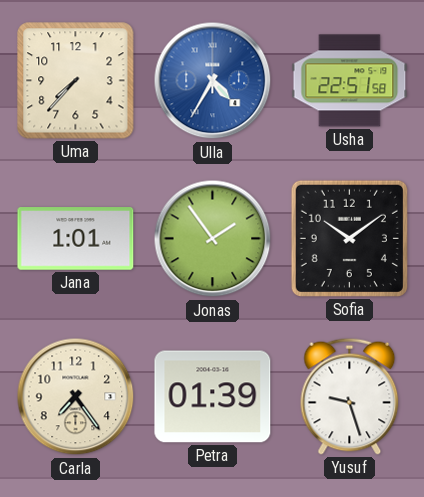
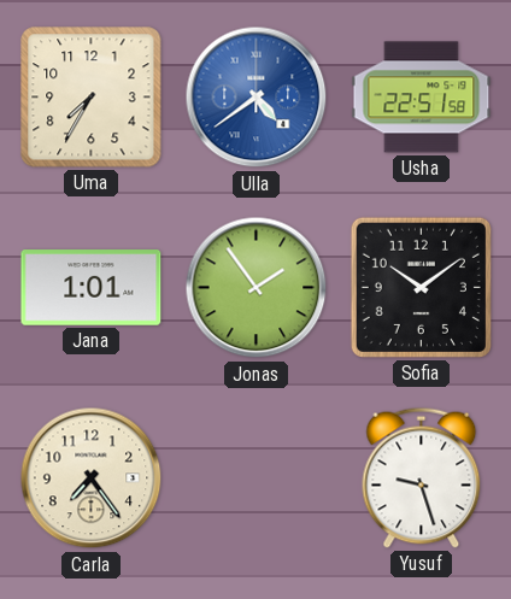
Uma: 7:37 -> 7:35
Ulla: 4:35 -> 4:39
Petra: 01:39 -> none
